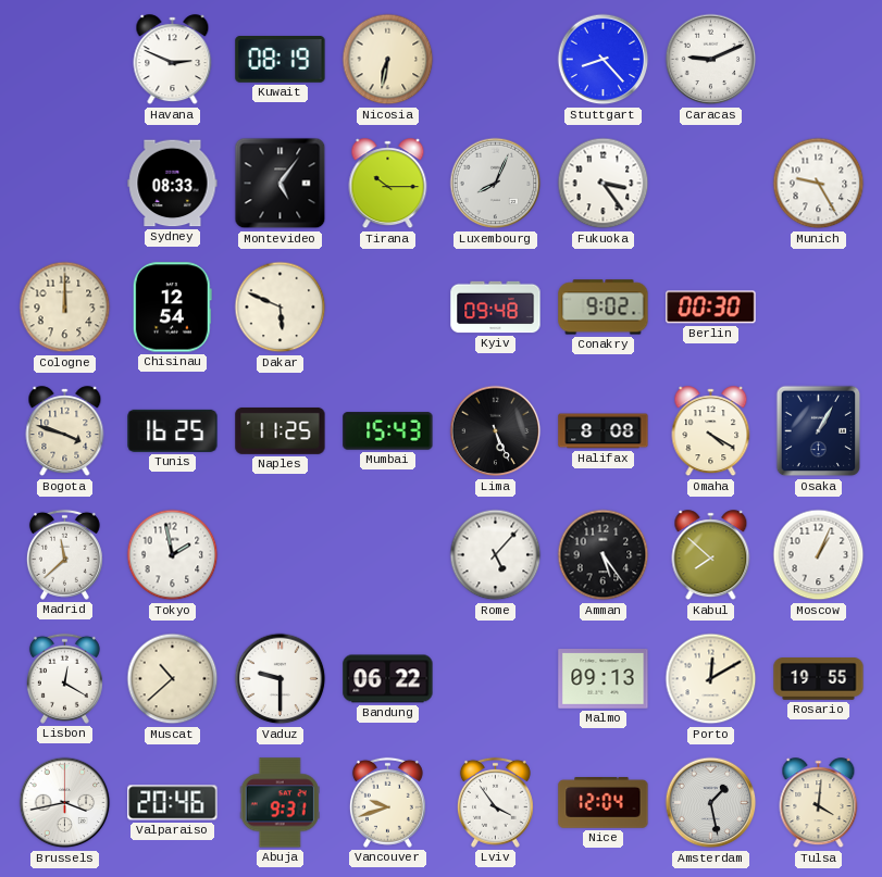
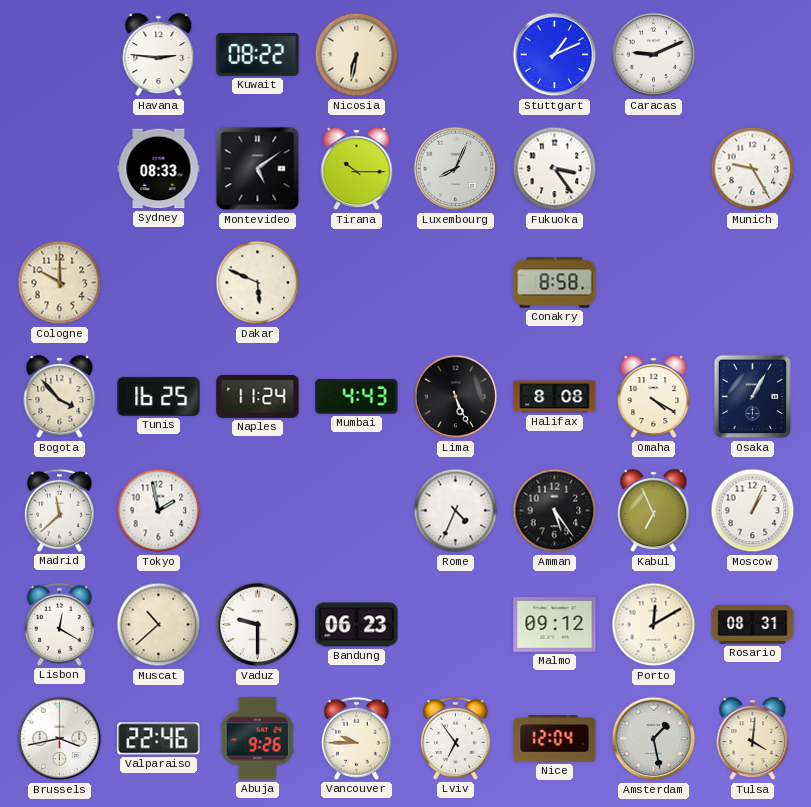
Havana: 2:49 -> 2:46
Kuwait: 08:19 -> 08:22
Stuttgart: 8:23 -> 1:11
Montevideo: 5:06 -> 5:09
Cologne: 12:00 -> 10:00
Chisinau: 12:54 -> none
Kyiv: 09:48 -> none
Conakry: 9:02 -> 8:58
Berlin: 00:30 -> none
Bogota: 3:48 -> 3:53
Naples: 11:25 -> 11:24
Mumbai: 15:43 -> 4:43
Rome: 5:07 -> 4:34
Kabul: 7:52 -> 6:56
Bandung: 06:22 -> 06:23
Malmo: 09:13 -> 09:12
Rosario: 19:55 -> 08:31
Valparaiso: 20:46 -> 22:46
Abuja: 9:31 -> 9:26
Vancouver: 9:42 -> 9:45
Lviv: 3:54 -> 6:54
